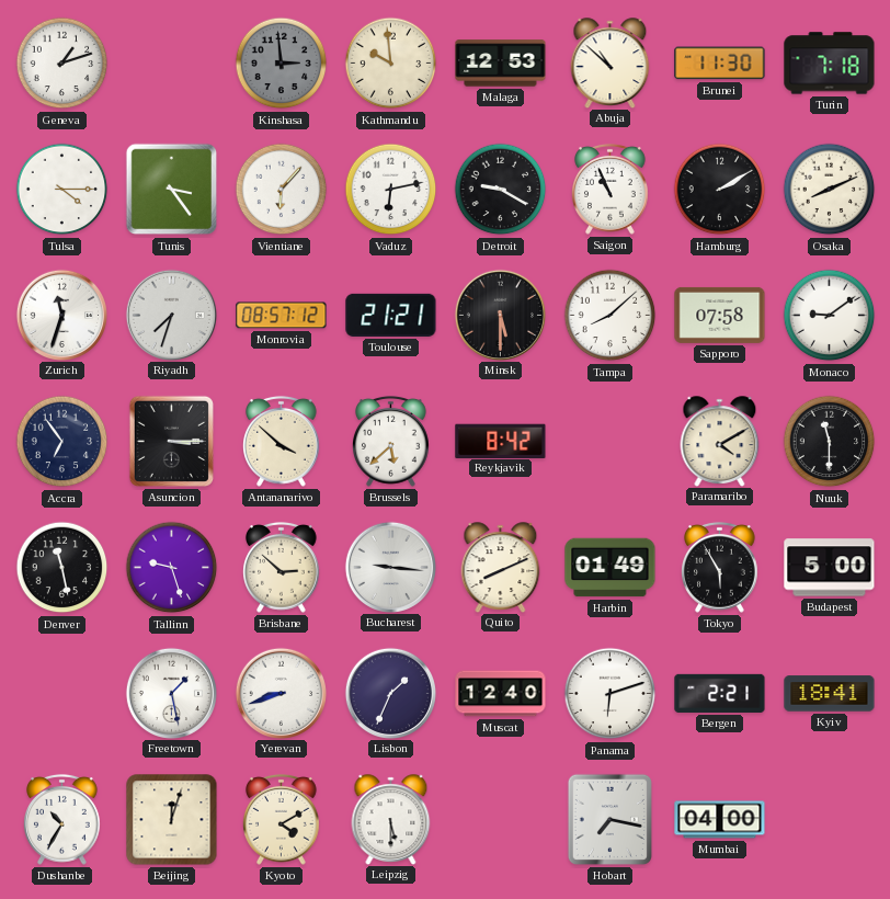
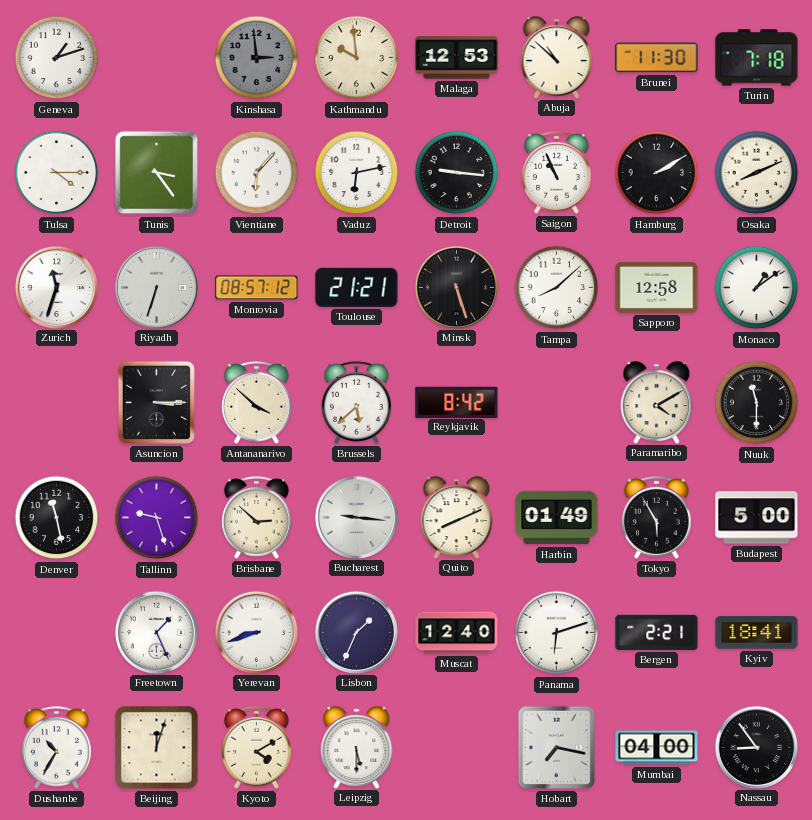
Detroit: 9:20 -> 9:16
Riyadh: 7:33 -> 6:33
Minsk: 5:30 -> 5:27
Sapporo: 07:58 -> 12:58
Monaco: 9:09 -> 1:09
Accra: 6:54 -> none
Freetown: 1:28 -> 1:26
Nassau: none -> 8:54
